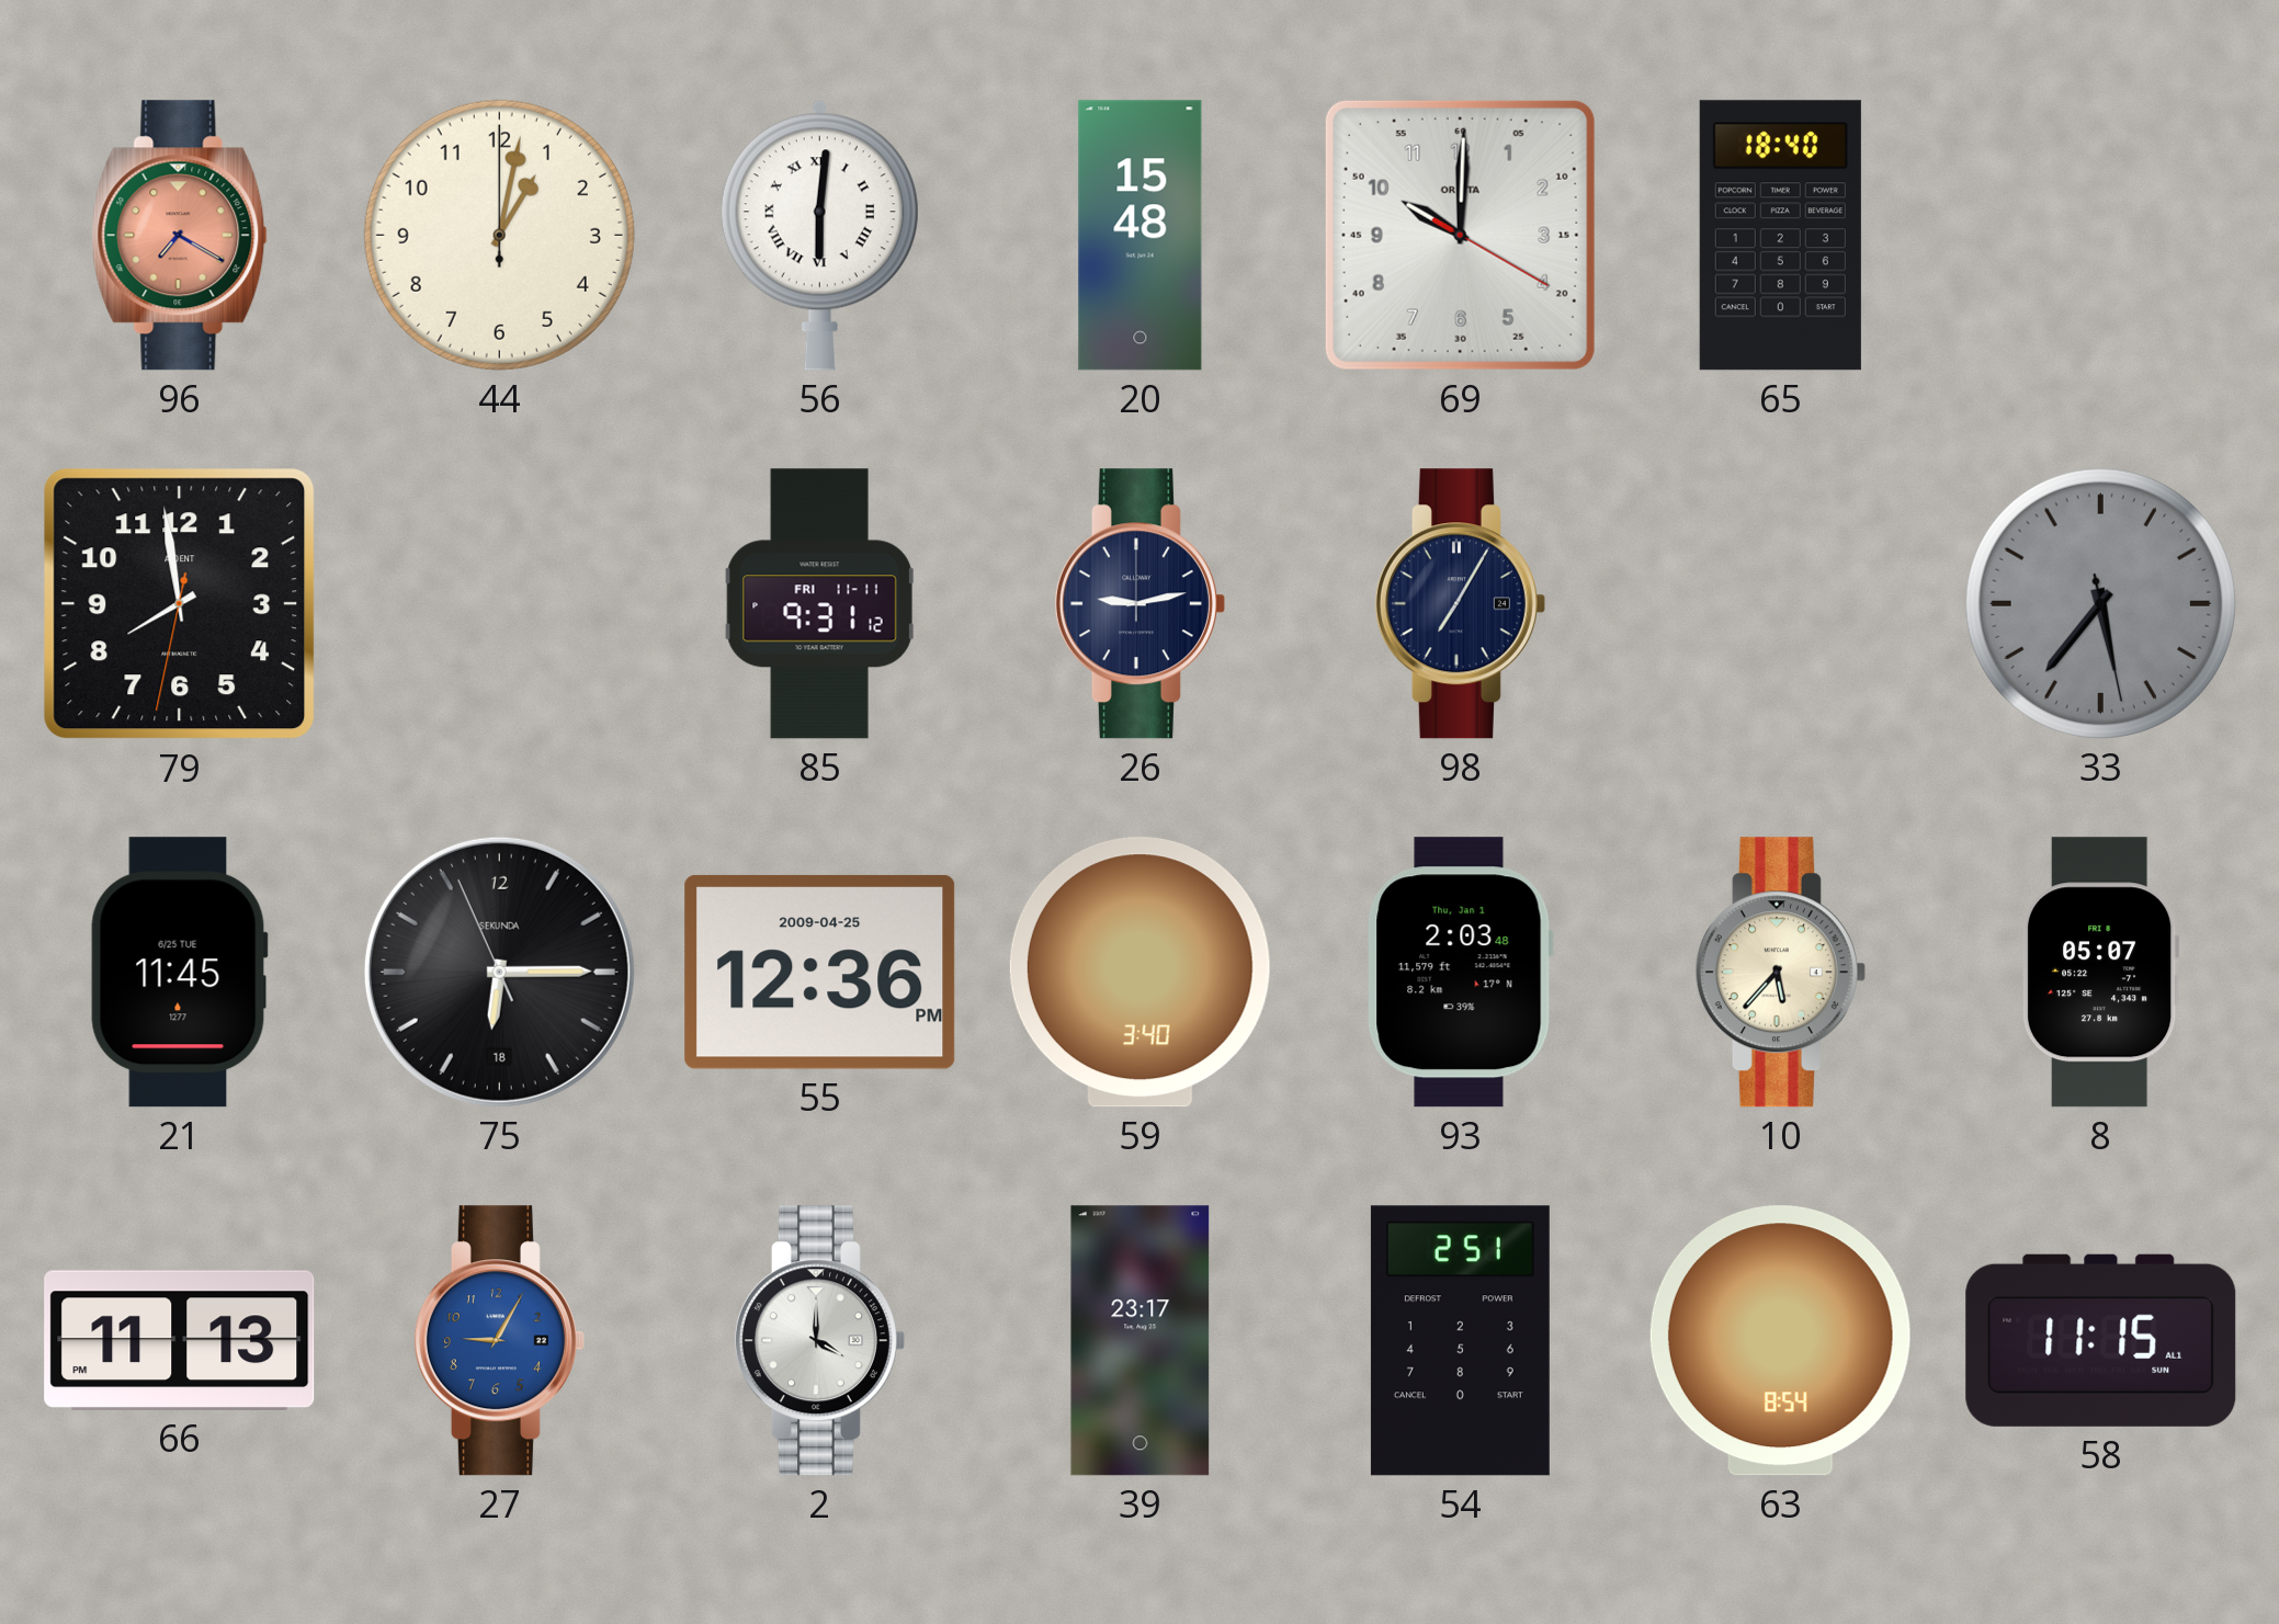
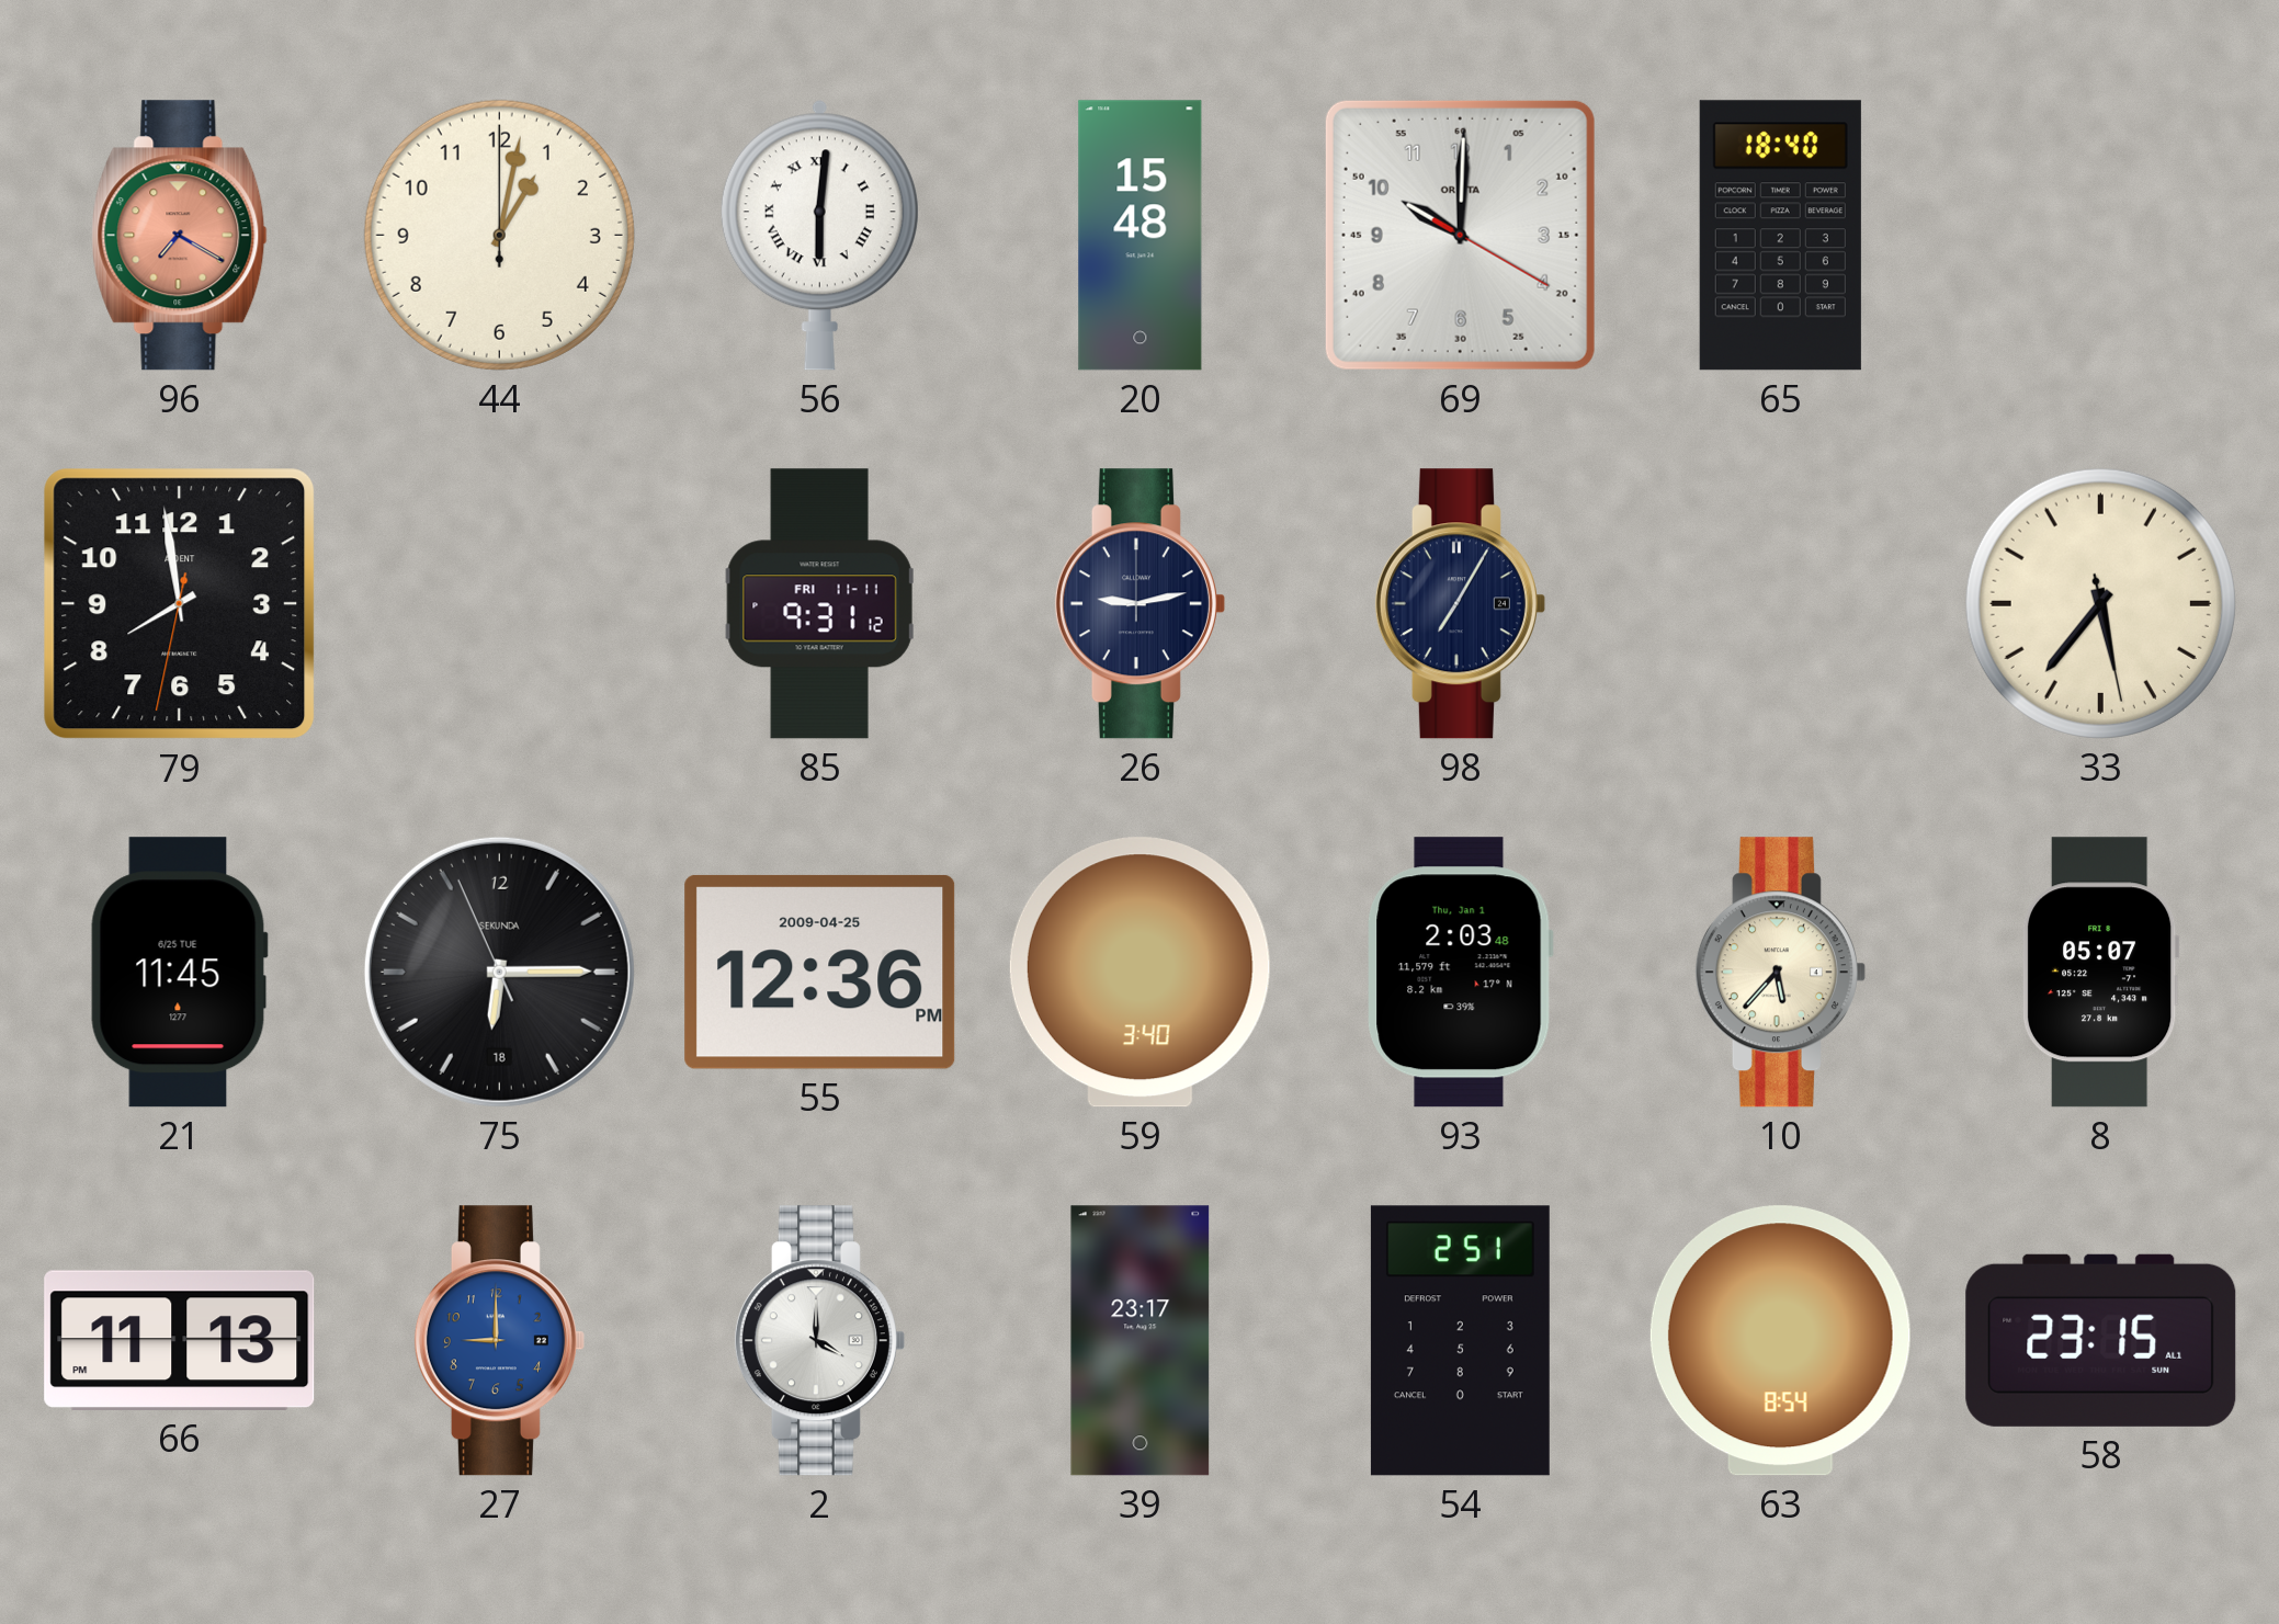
33 dial: grey -> cream
27: 9:05 -> 9:00
58: 11:15 -> 23:15
